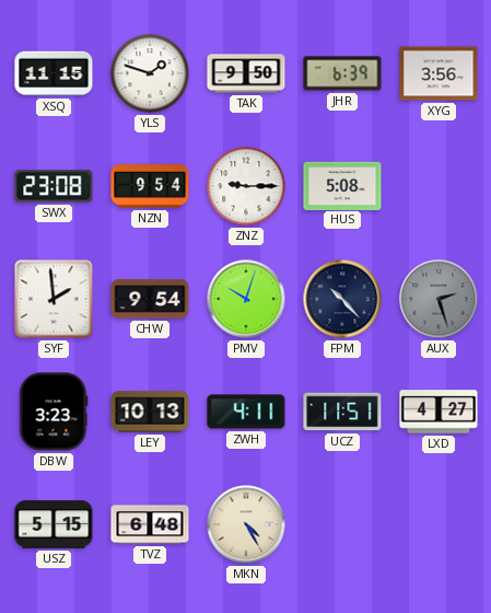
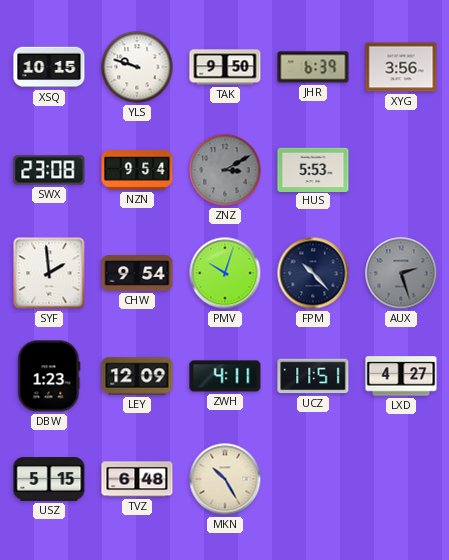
XSQ: 11:15 -> 10:15
YLS: 1:48 -> 9:48
ZNZ: 9:15 -> 3:10
ZNZ dial: white -> grey
HUS: 5:08 -> 5:53
DBW: 3:23 -> 1:23
LEY: 10:13 -> 12:09
MKN: 4:25 -> 10:25
